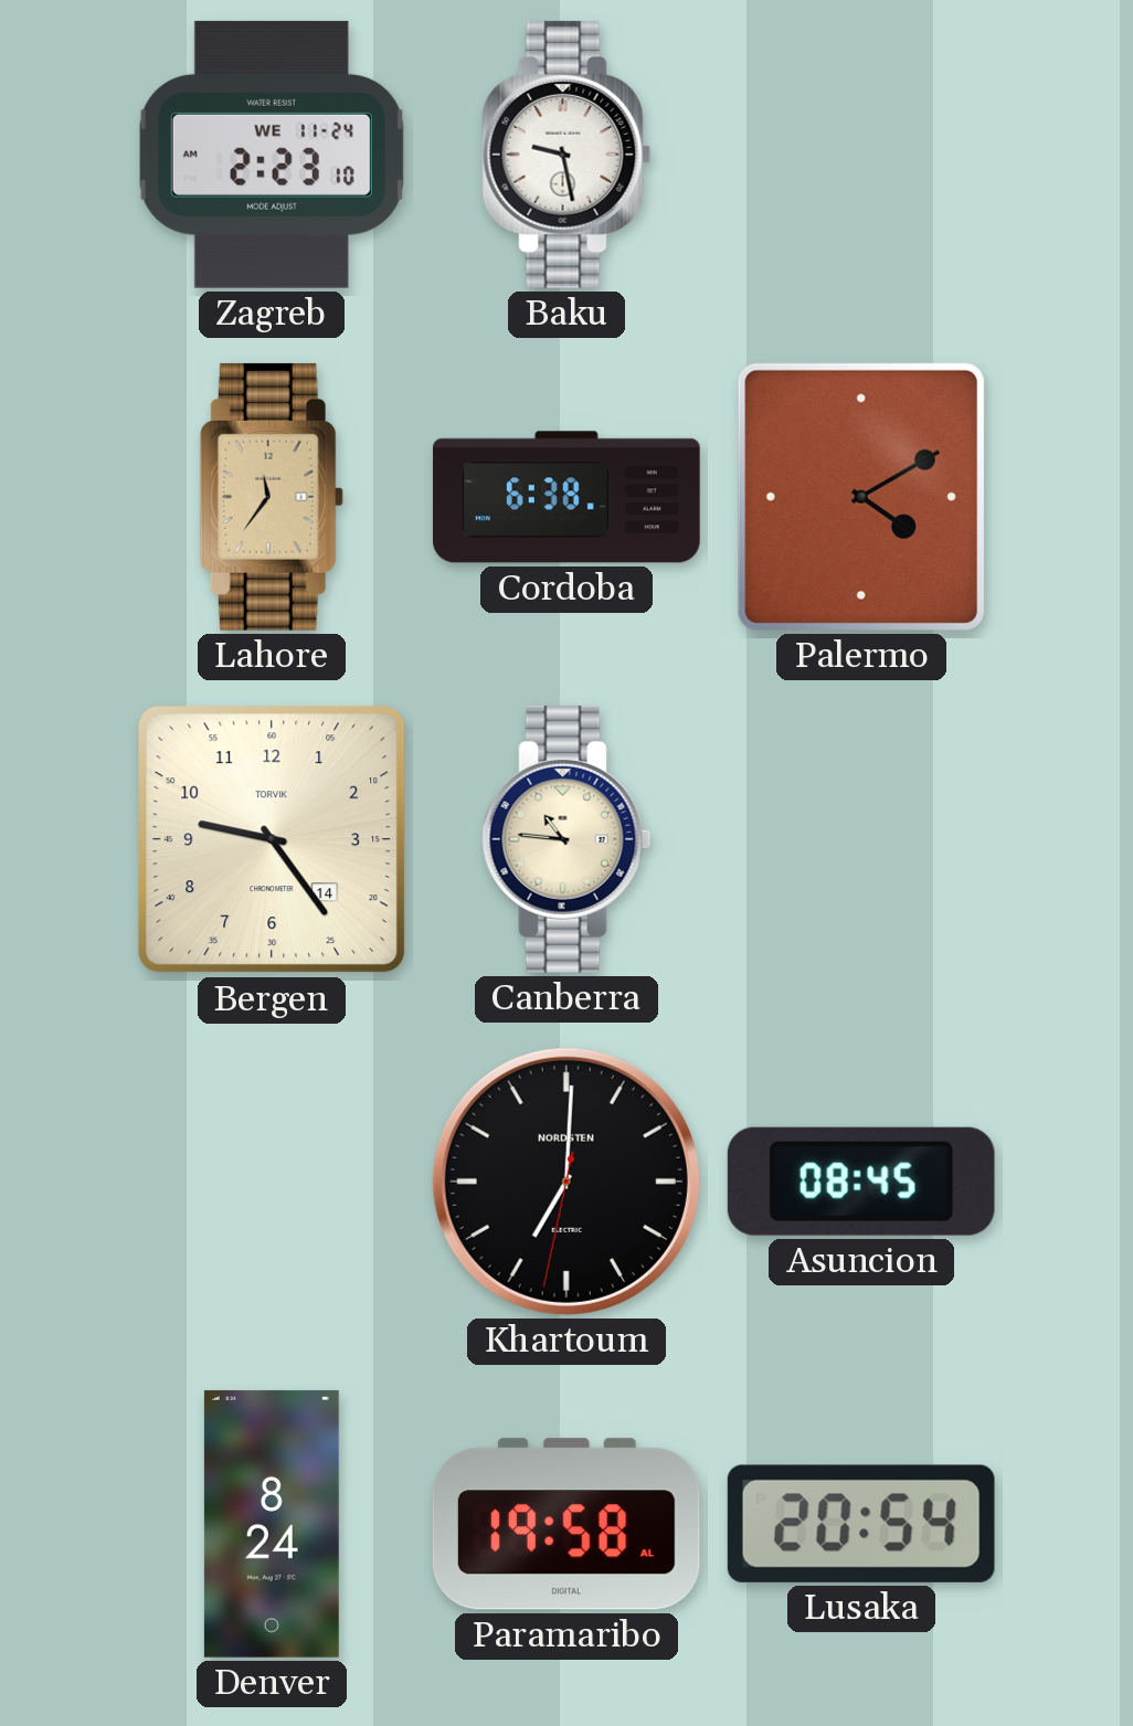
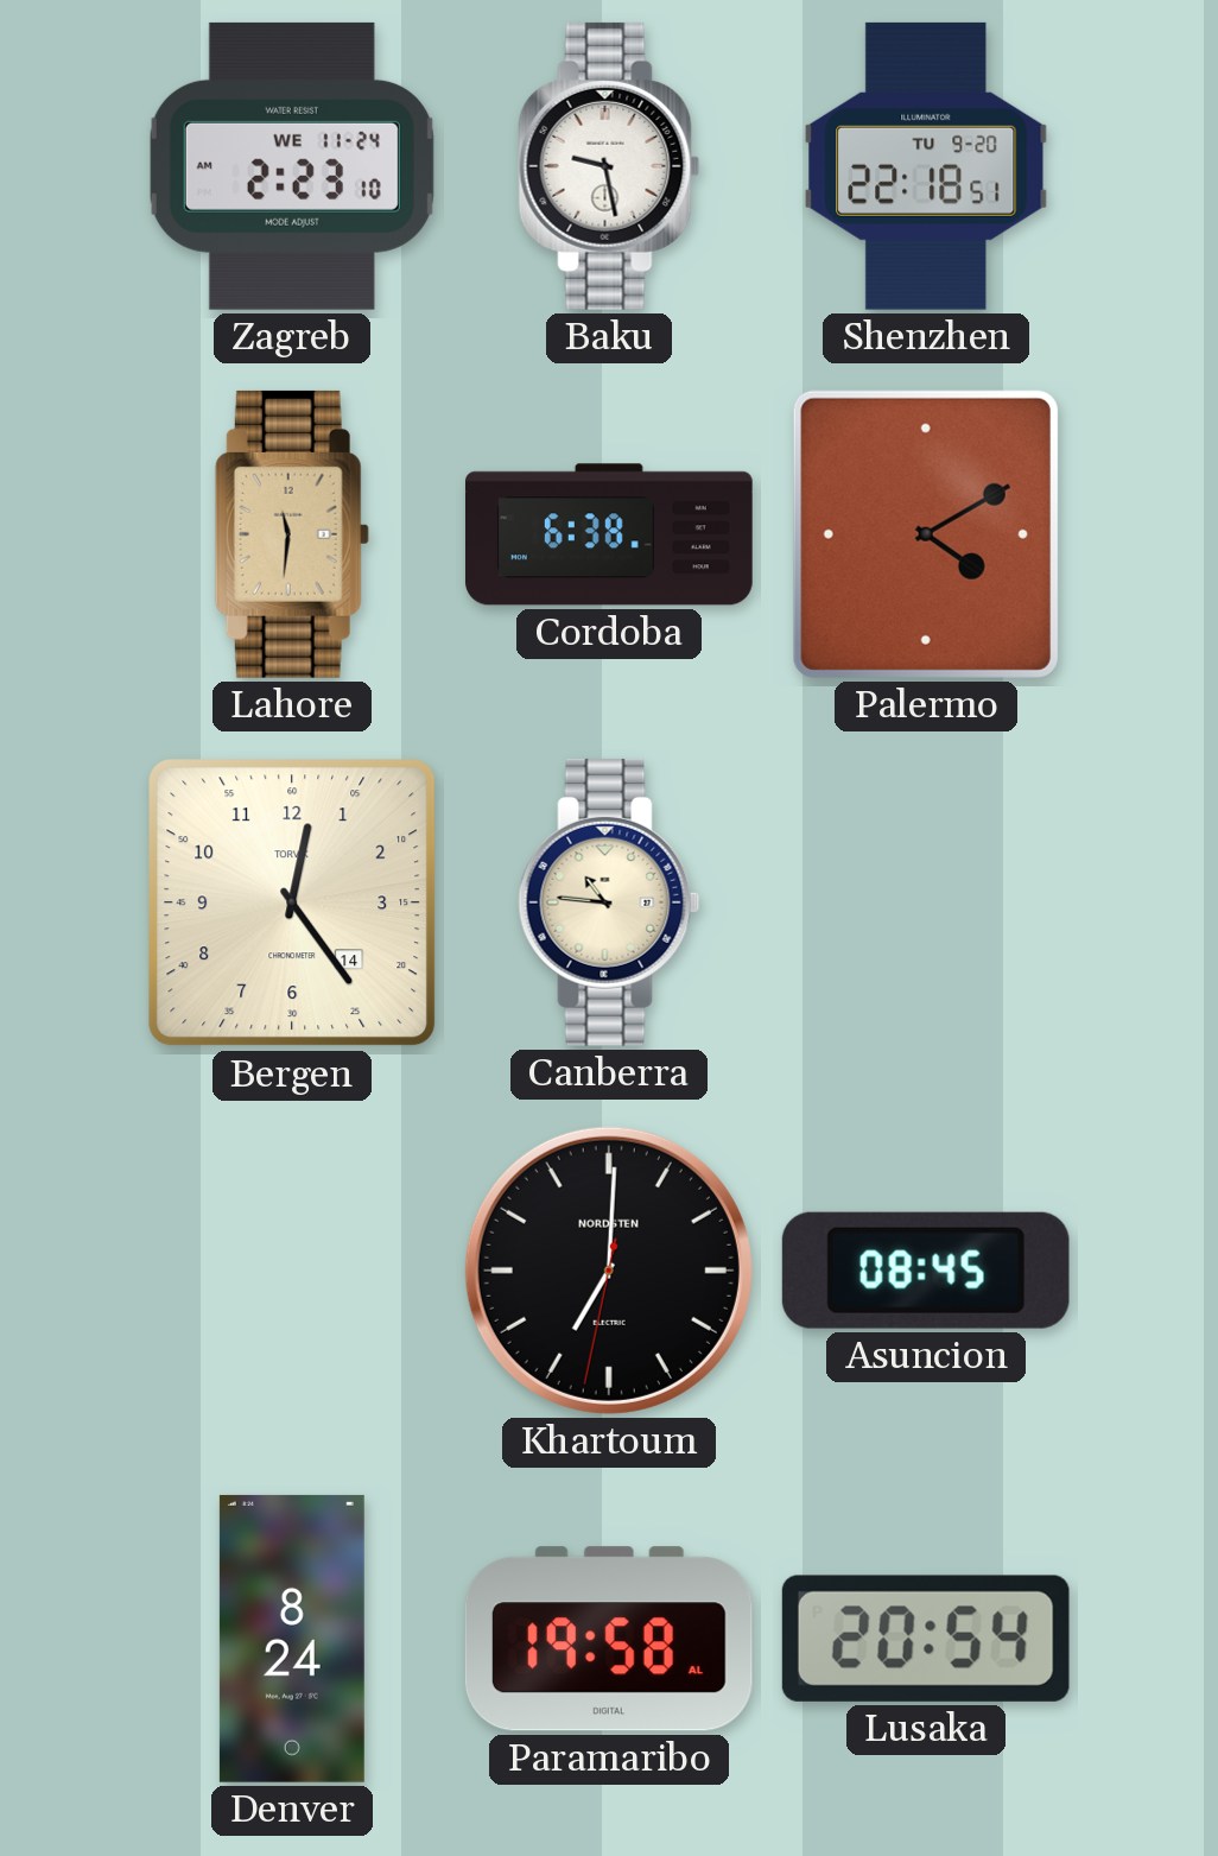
Shenzhen: none -> 22:18
Lahore: 11:36 -> 11:31
Bergen: 9:24 -> 12:24
